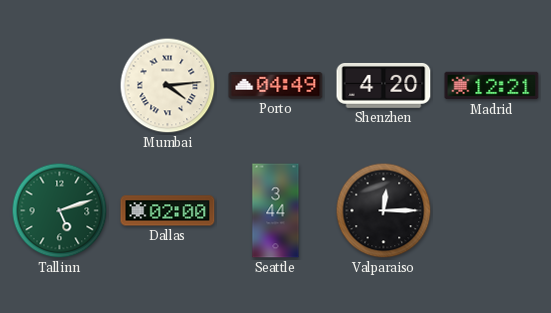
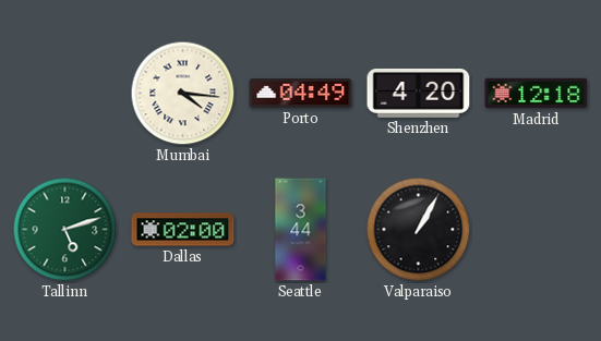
Mumbai: 4:14 -> 4:16
Madrid: 12:21 -> 12:18
Valparaiso: 12:15 -> 1:05
